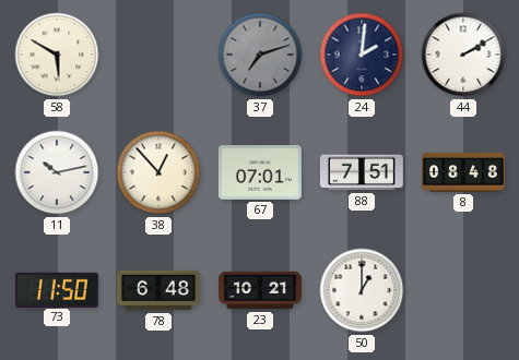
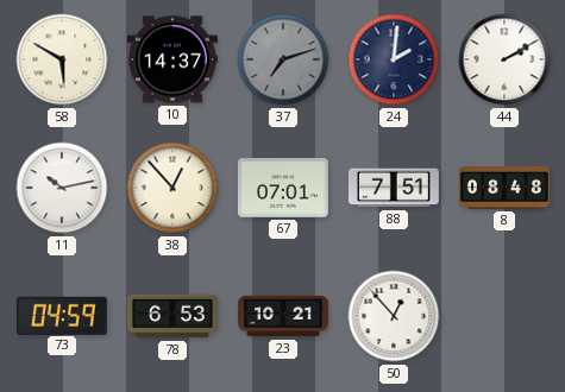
10: none -> 14:37
73: 11:50 -> 04:59
78: 6:48 -> 6:53
50: 1:00 -> 12:53
